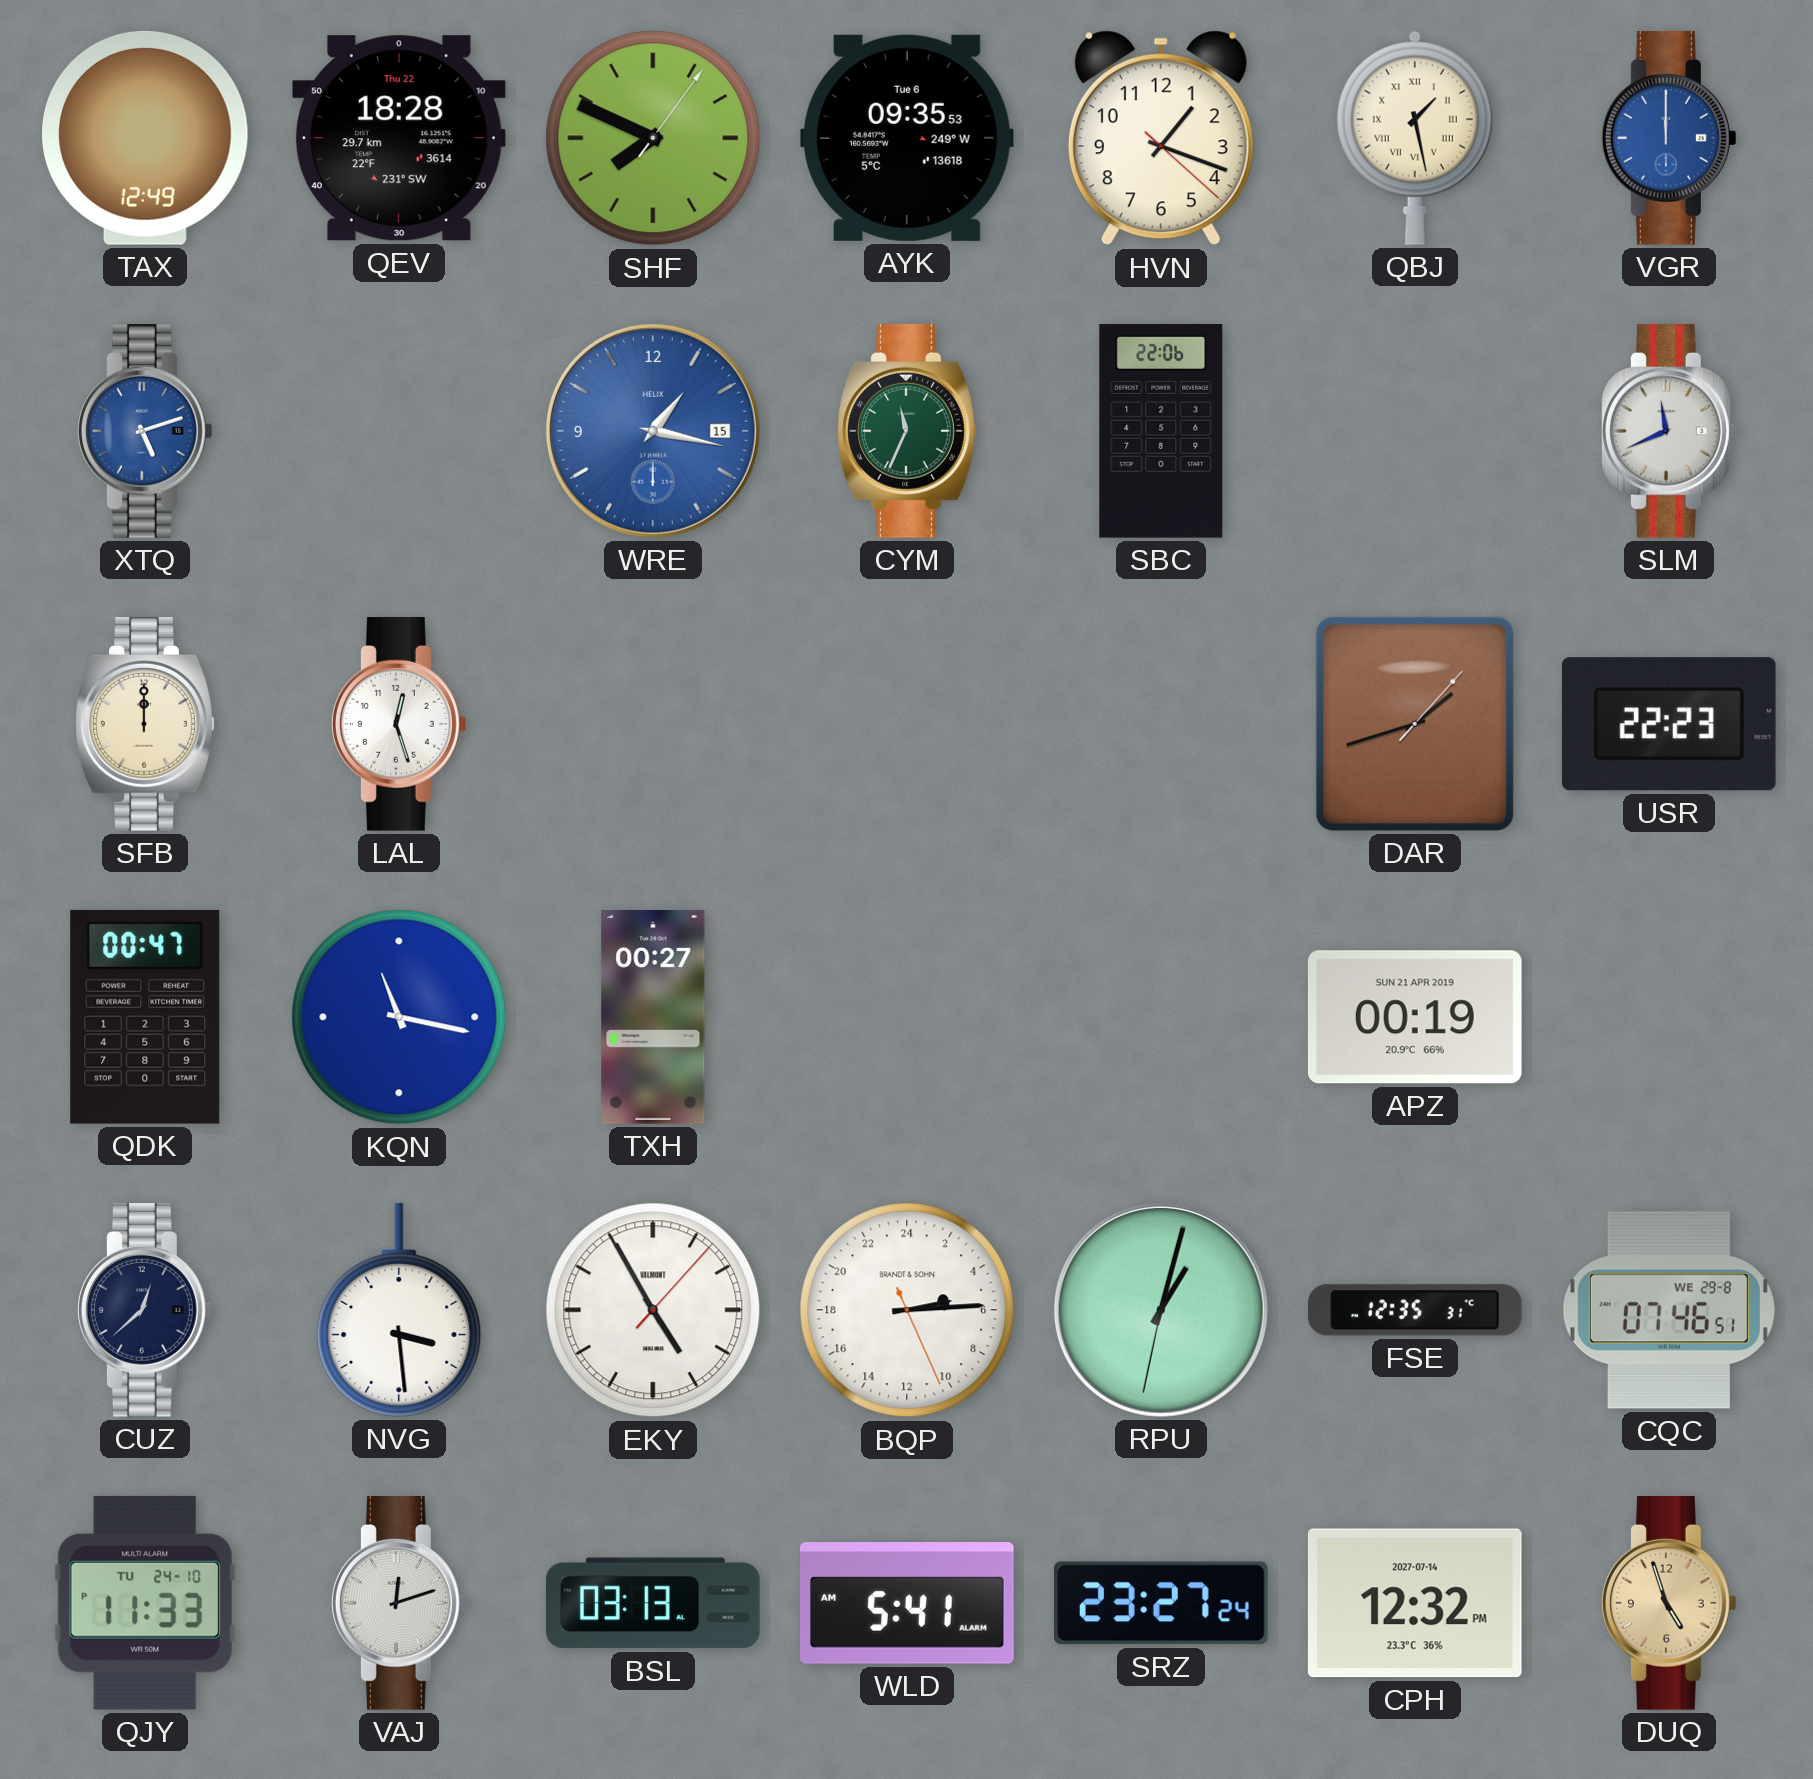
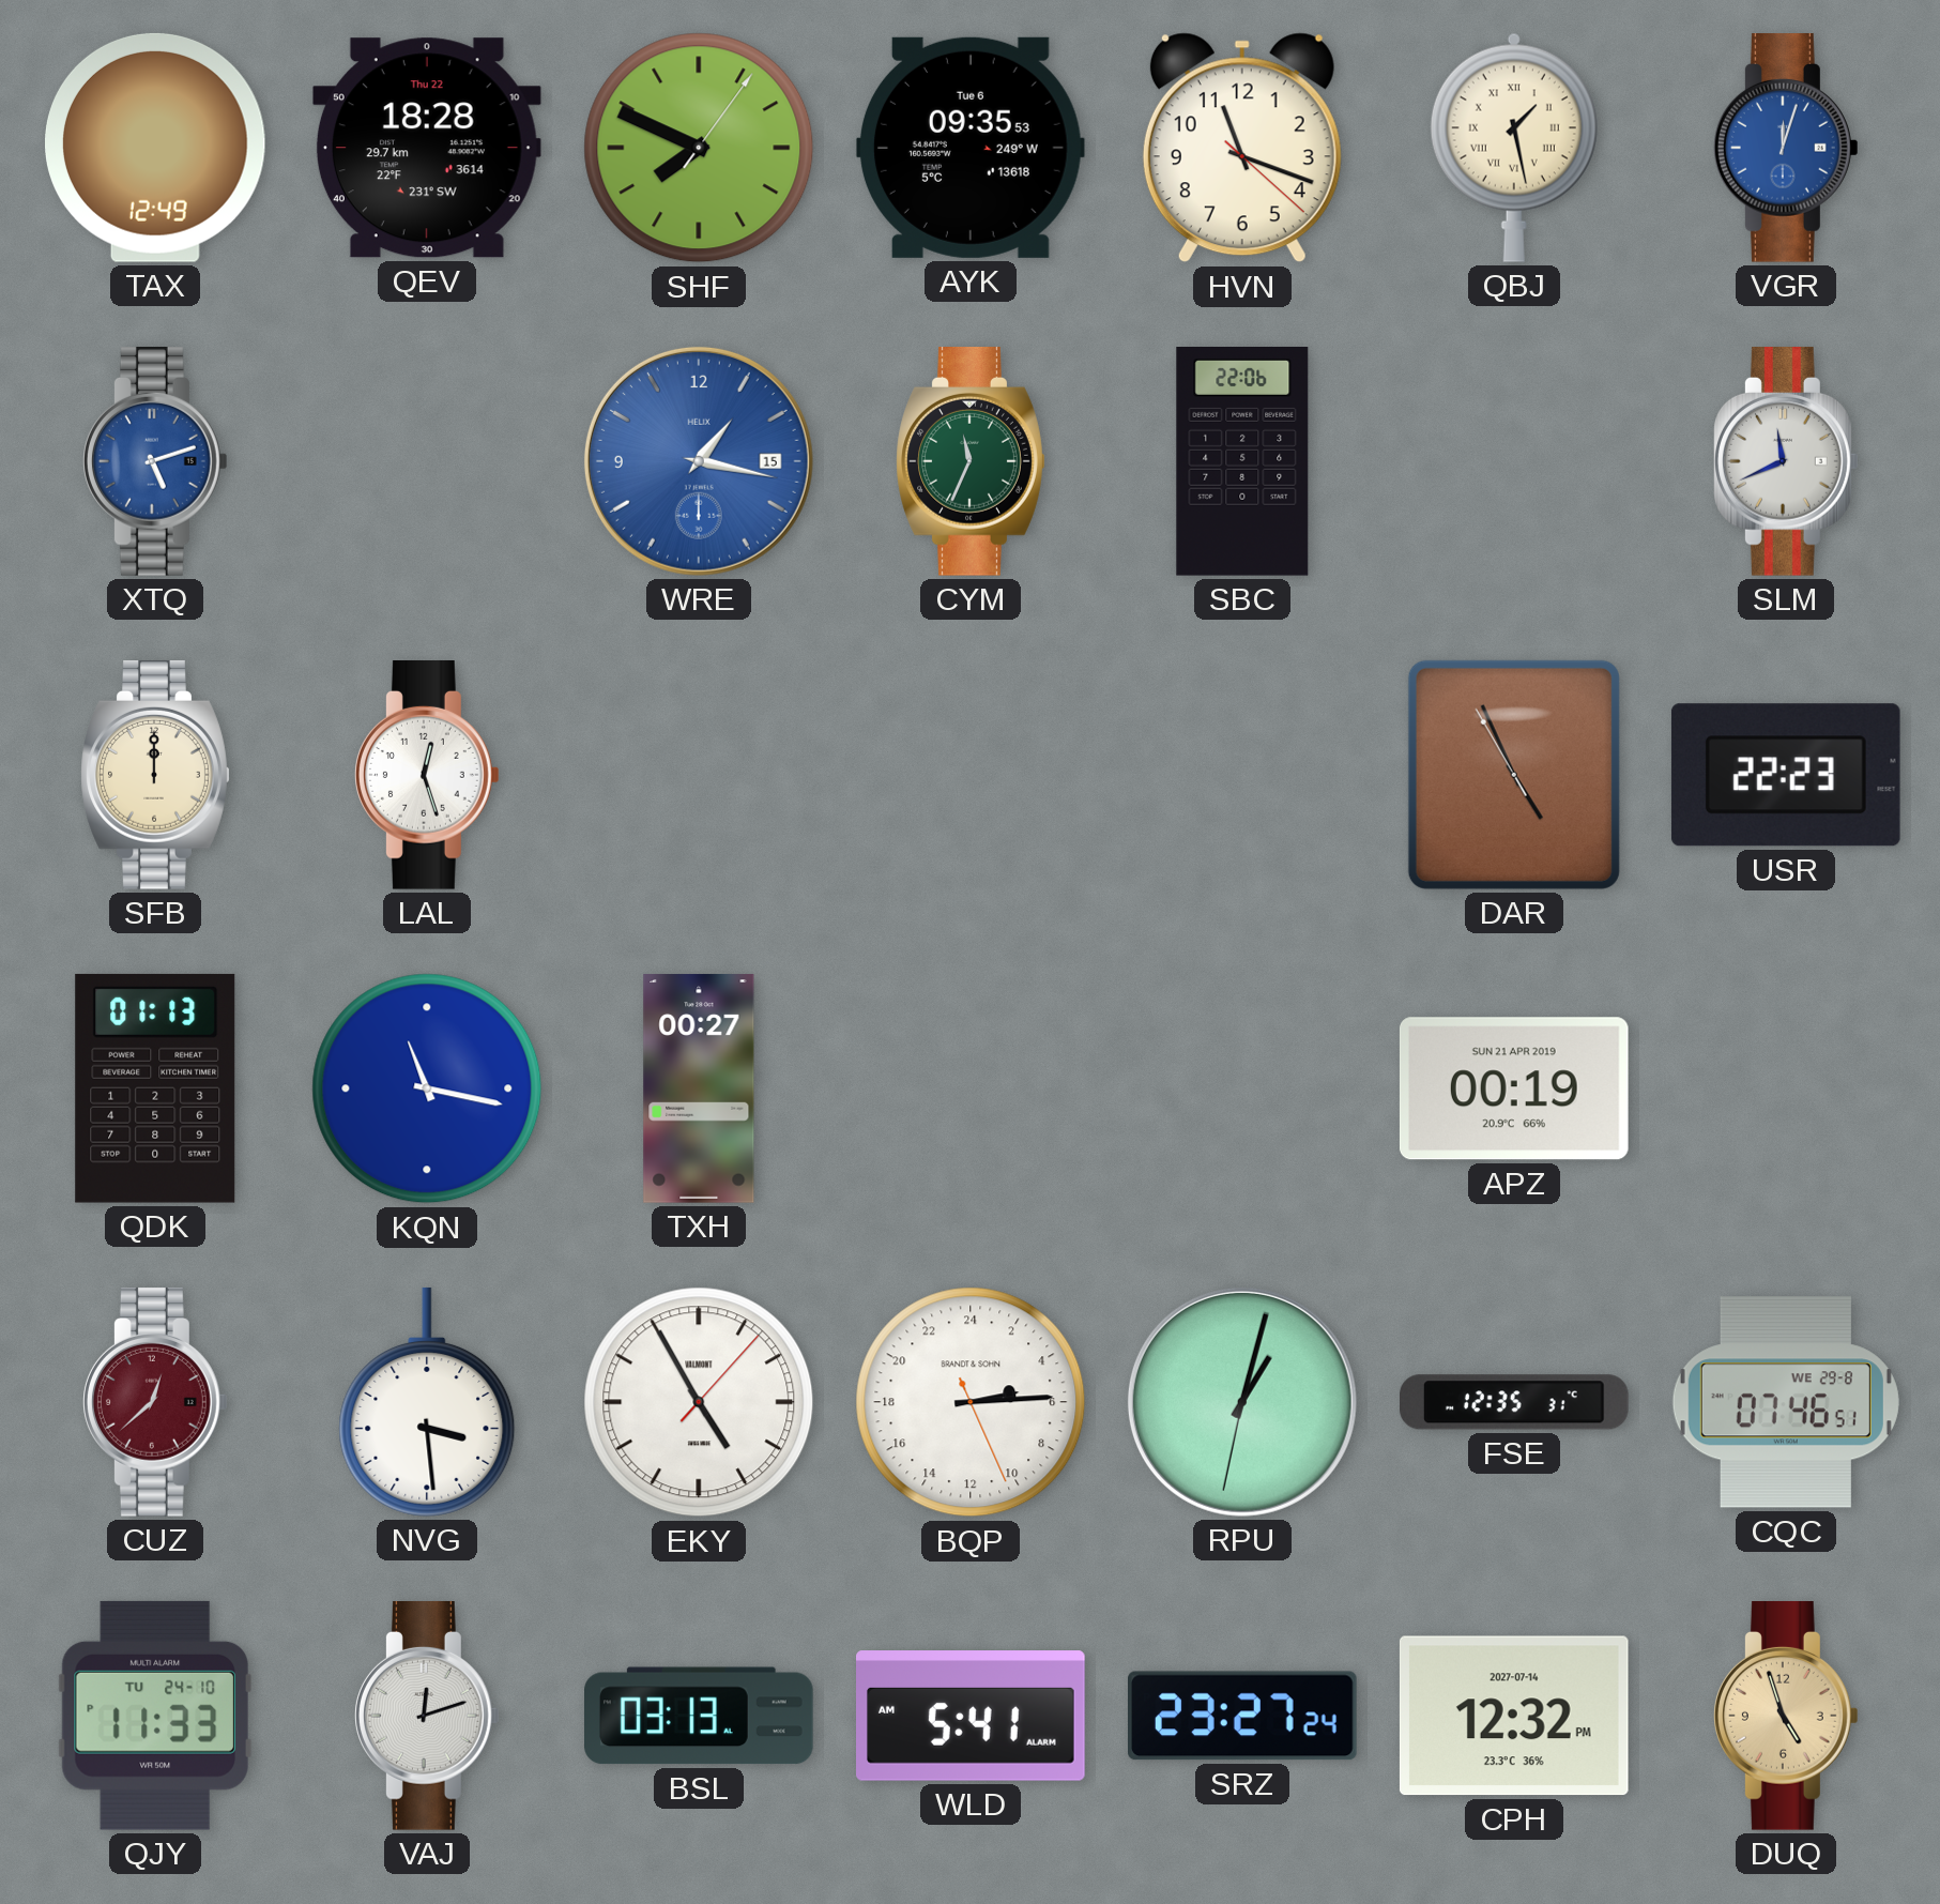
HVN: 1:18 -> 11:18
VGR: 12:00 -> 12:03
DAR: 1:42 -> 4:55
QDK: 00:47 -> 01:13
CUZ dial: navy -> burgundy
